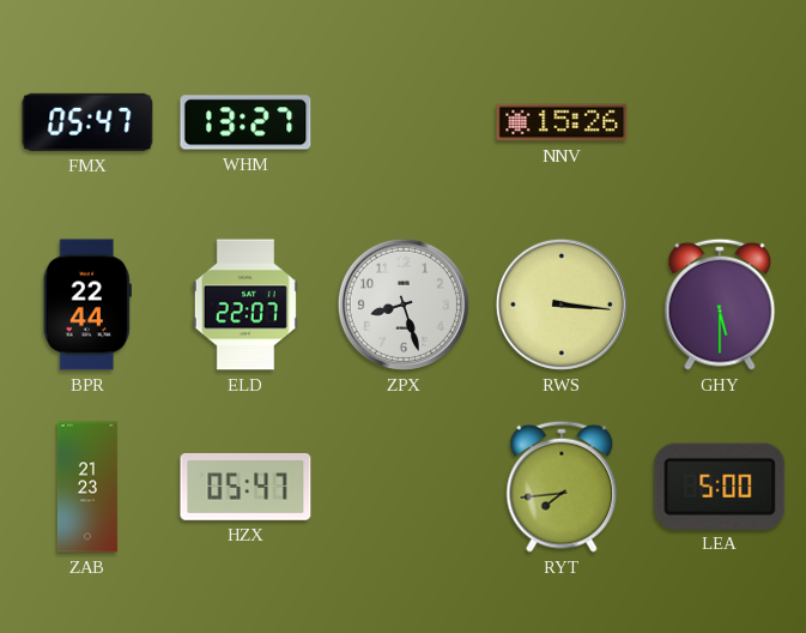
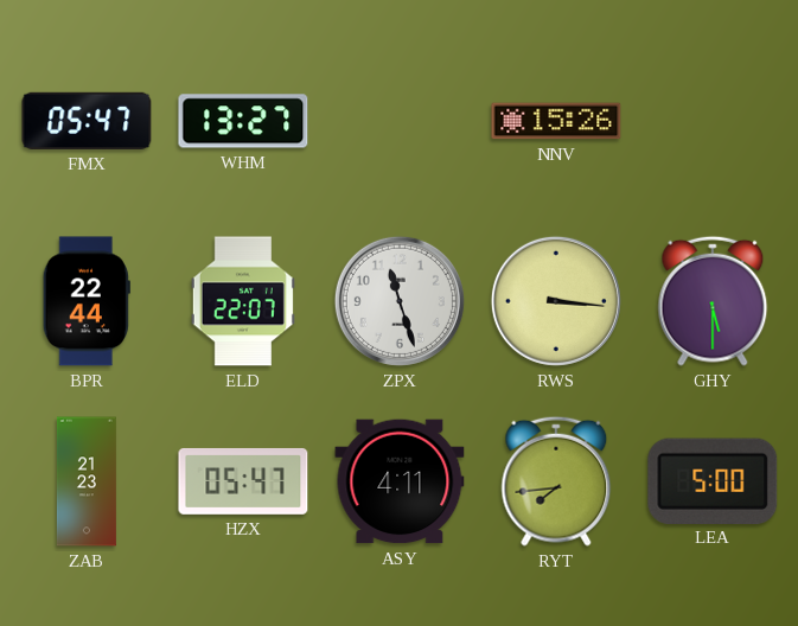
ZPX: 8:27 -> 11:27
ASY: none -> 4:11
